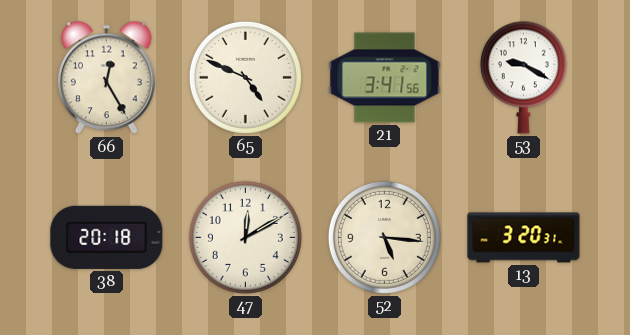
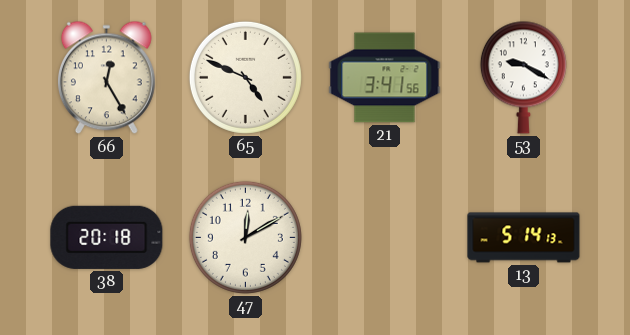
52: 5:16 -> none
13: 3:20 -> 5:14
